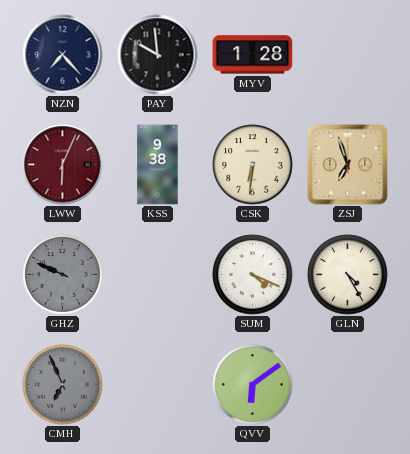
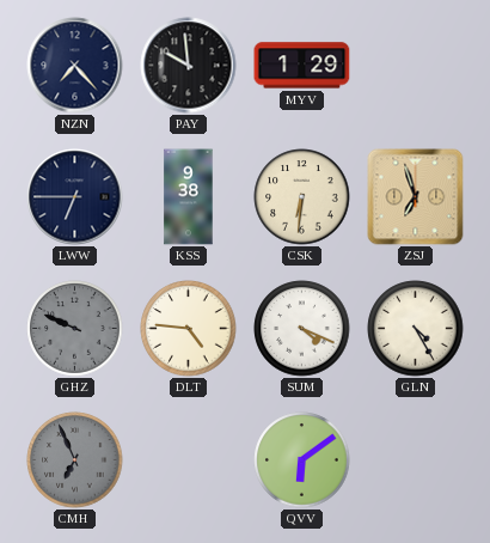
MYV: 1:28 -> 1:29
LWW: 6:04 -> 6:45
LWW dial: burgundy -> navy
DLT: none -> 4:46
